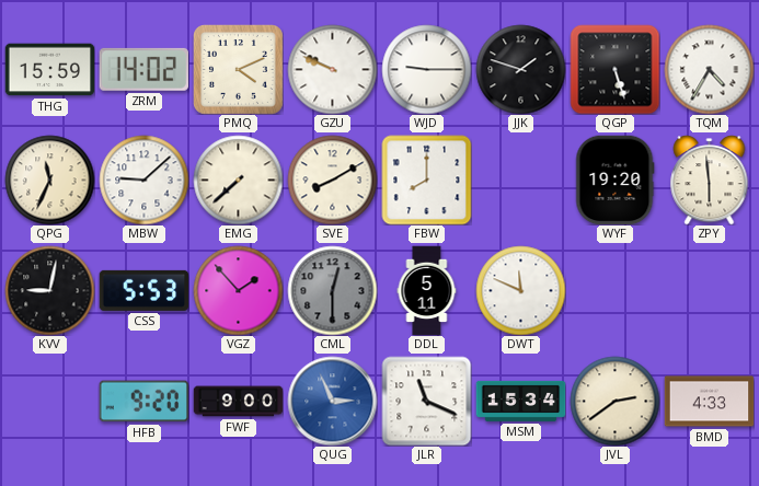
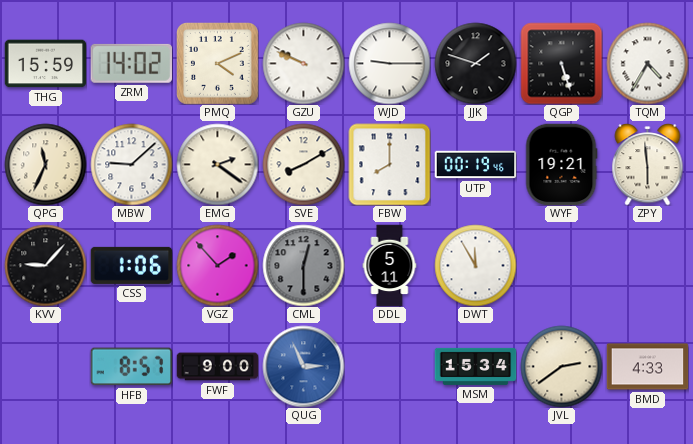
EMG: 7:38 -> 2:21
UTP: none -> 00:19
WYF: 19:20 -> 19:21
KVV: 9:02 -> 9:07
CSS: 5:53 -> 1:06
DWT: 11:49 -> 11:55
HFB: 9:20 -> 8:57
JLR: 11:19 -> none
